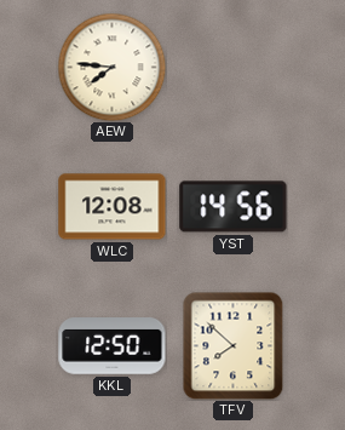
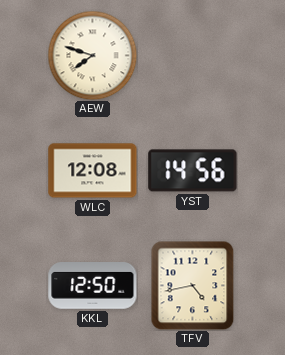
AEW: 7:46 -> 7:48
TFV: 7:52 -> 4:43
